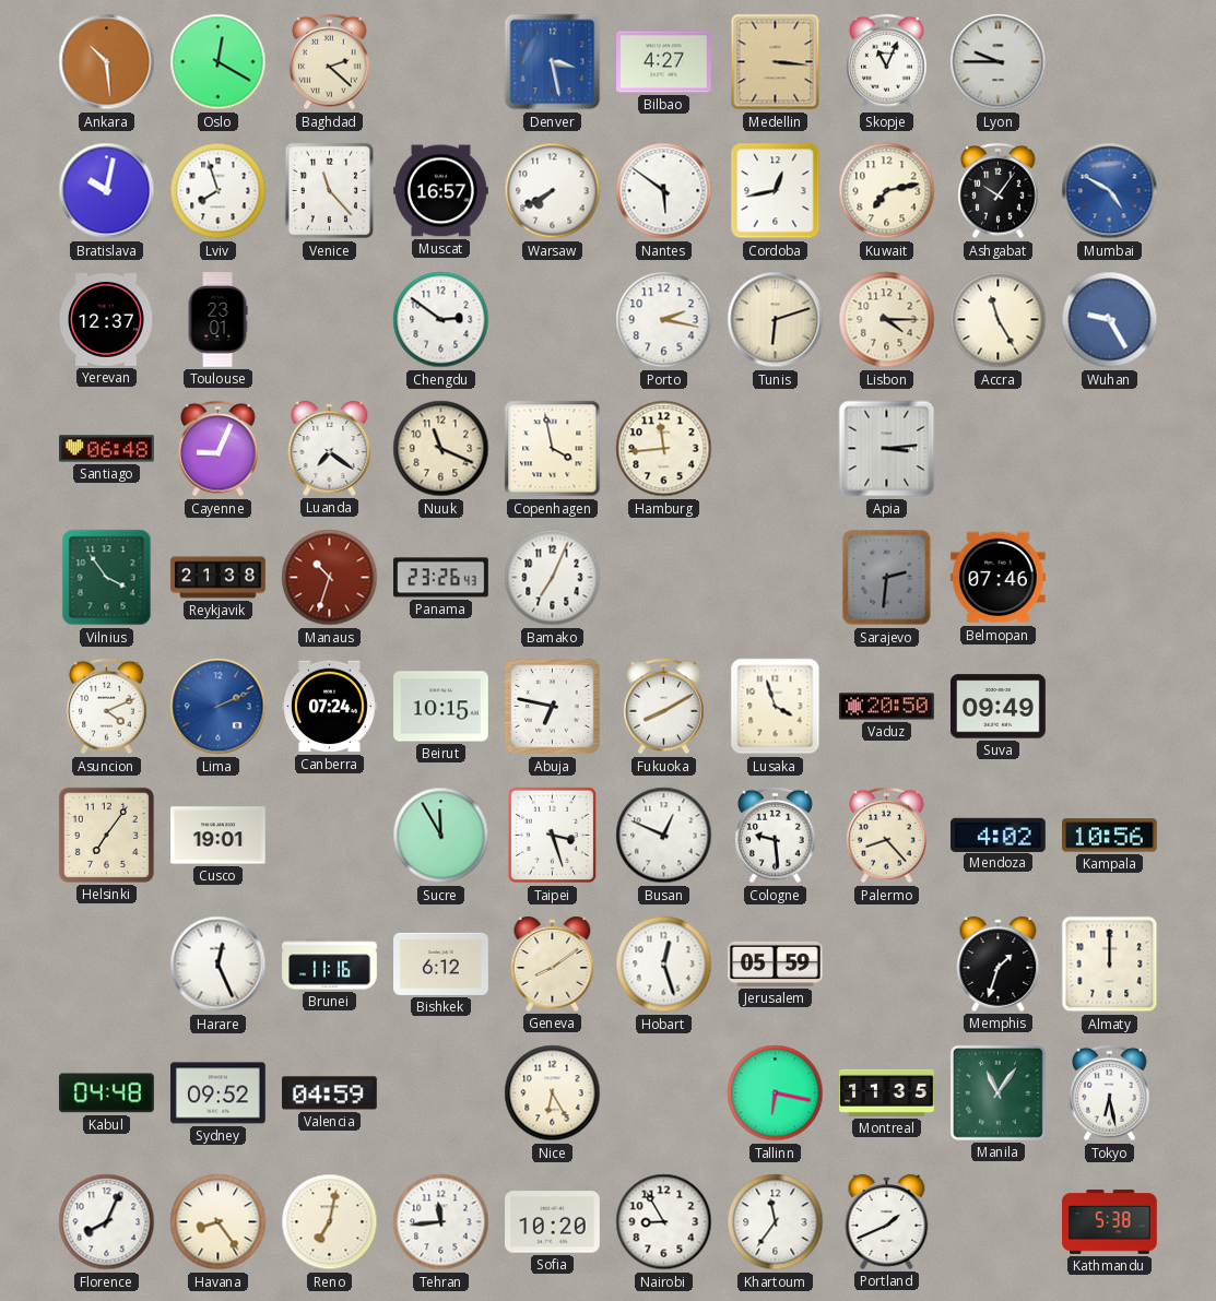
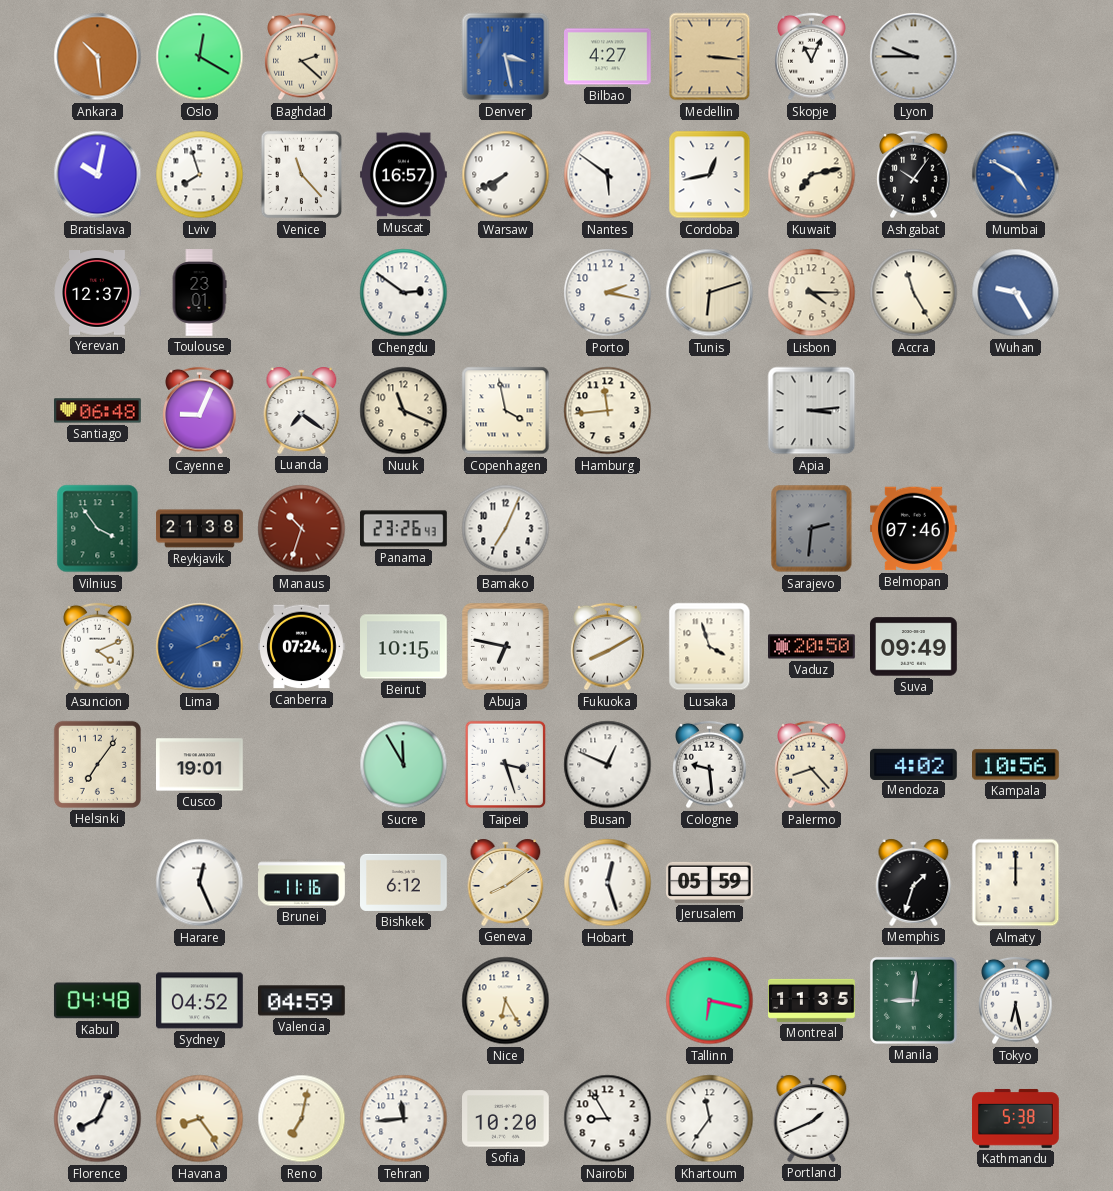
Sydney: 09:52 -> 04:52
Manila: 11:06 -> 9:01
